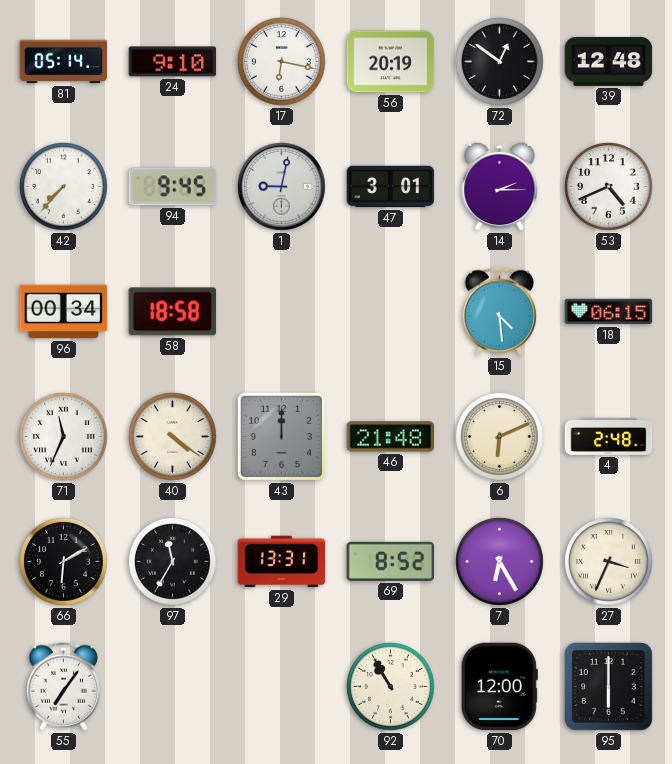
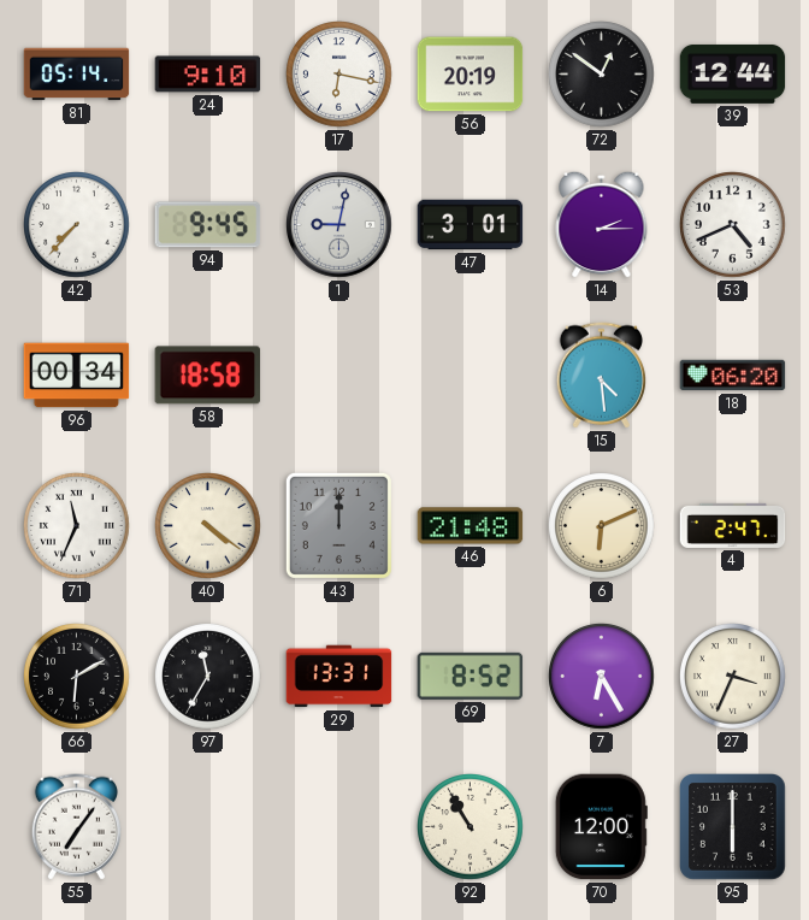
39: 12:48 -> 12:44
18: 06:15 -> 06:20
4: 2:48 -> 2:47
